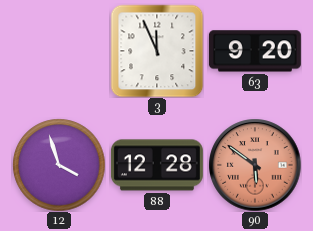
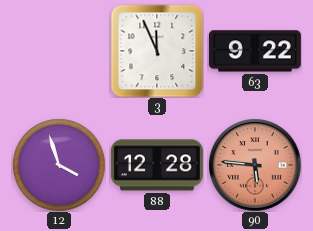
63: 9:20 -> 9:22
90: 5:51 -> 5:46
